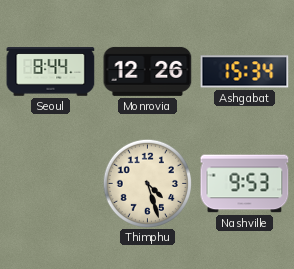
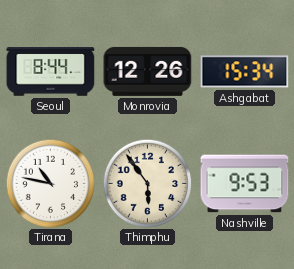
Tirana: none -> 10:47
Thimphu: 4:27 -> 5:54
